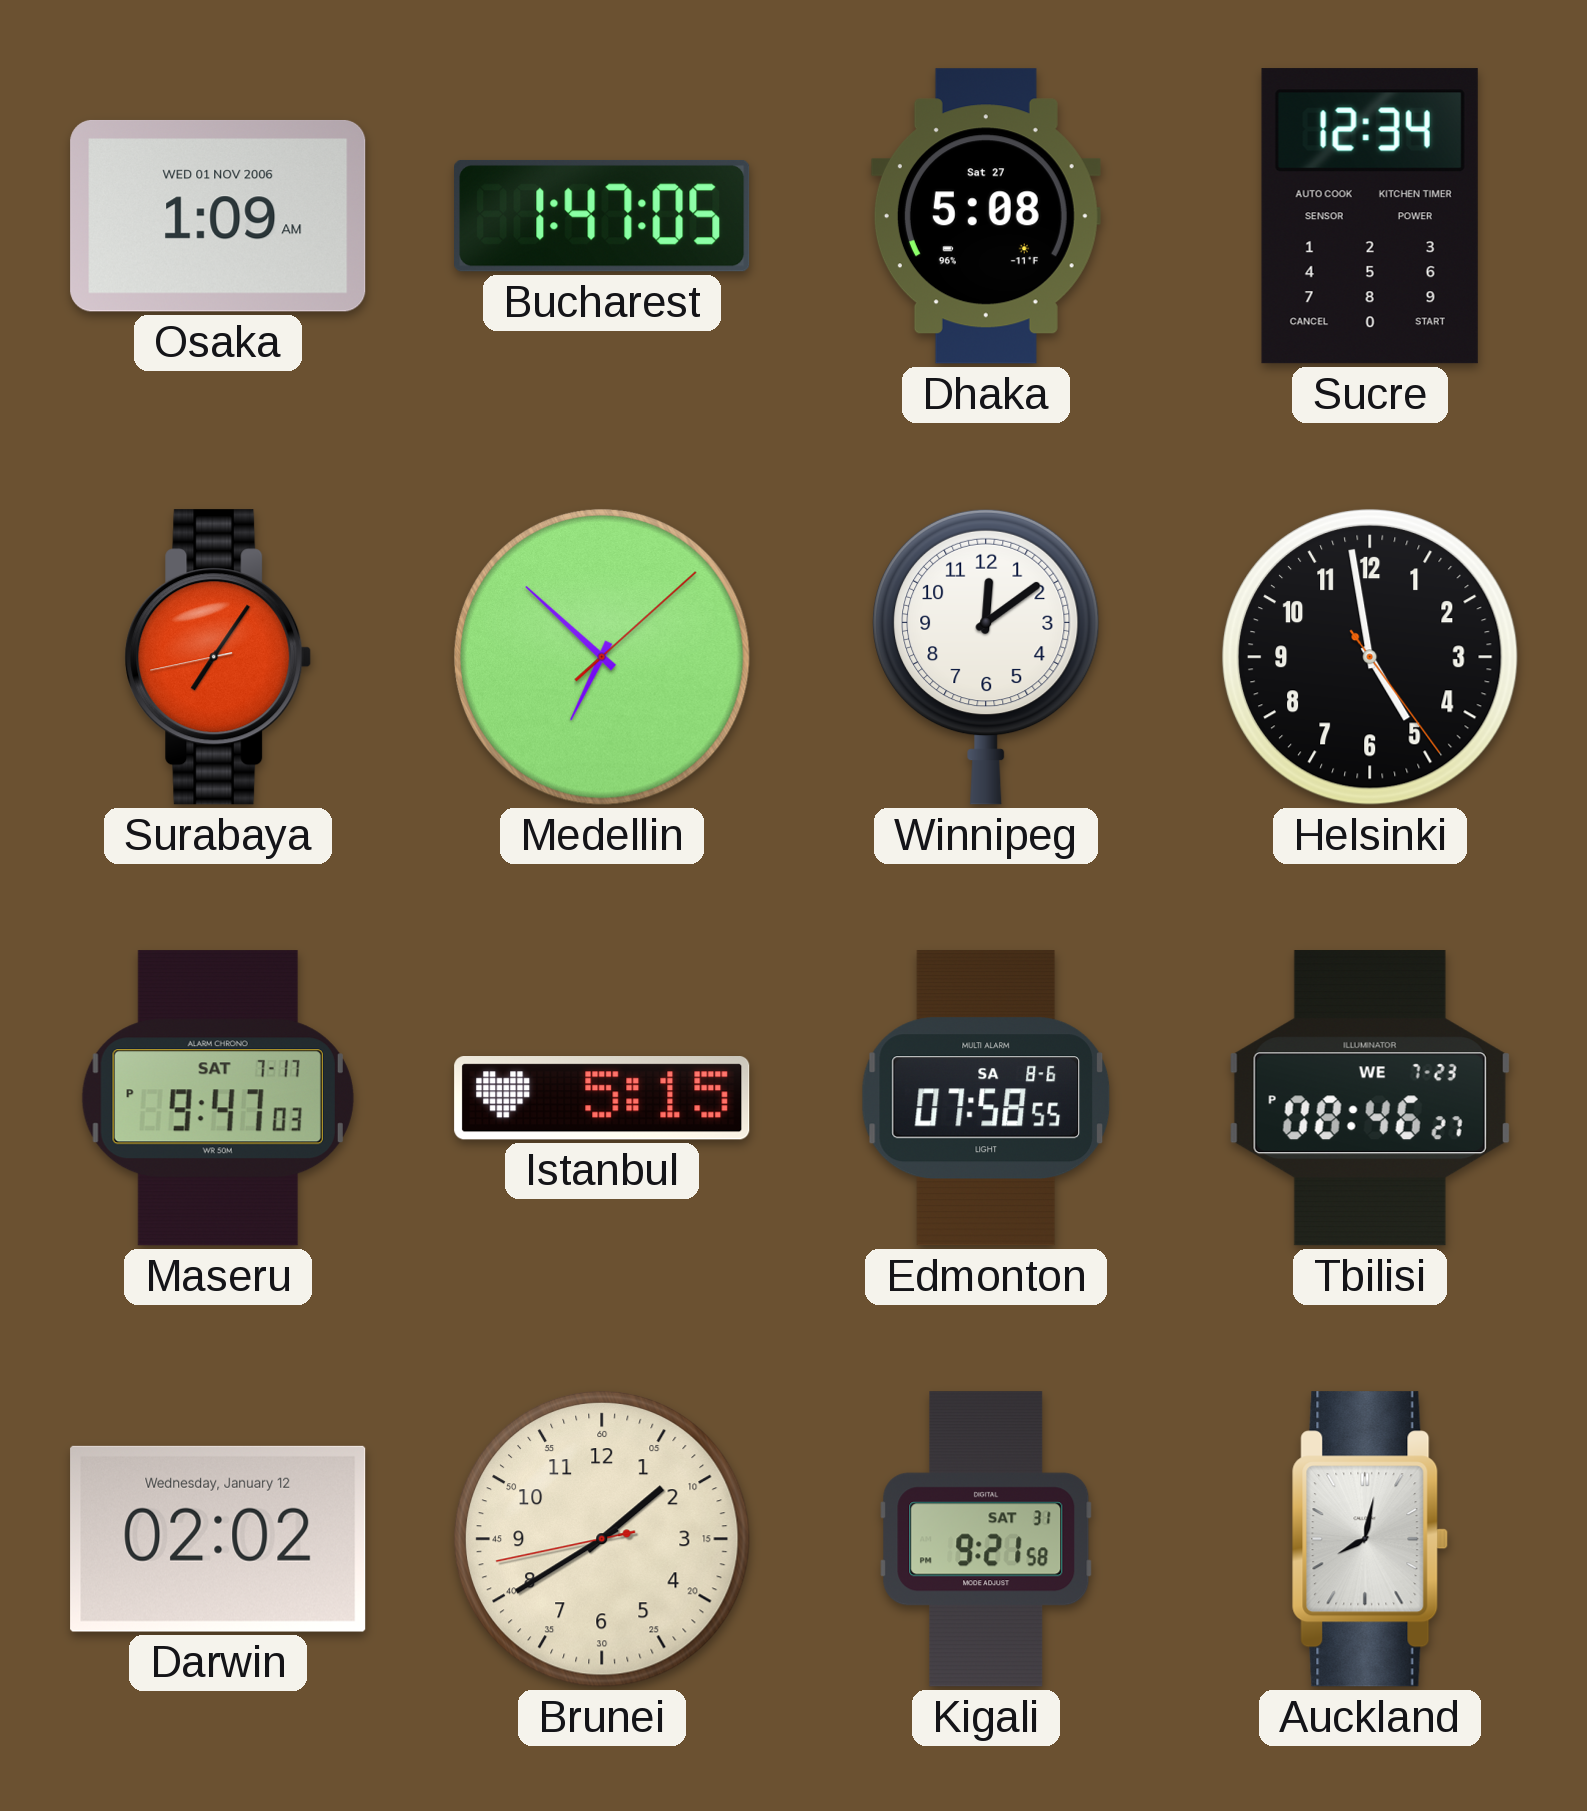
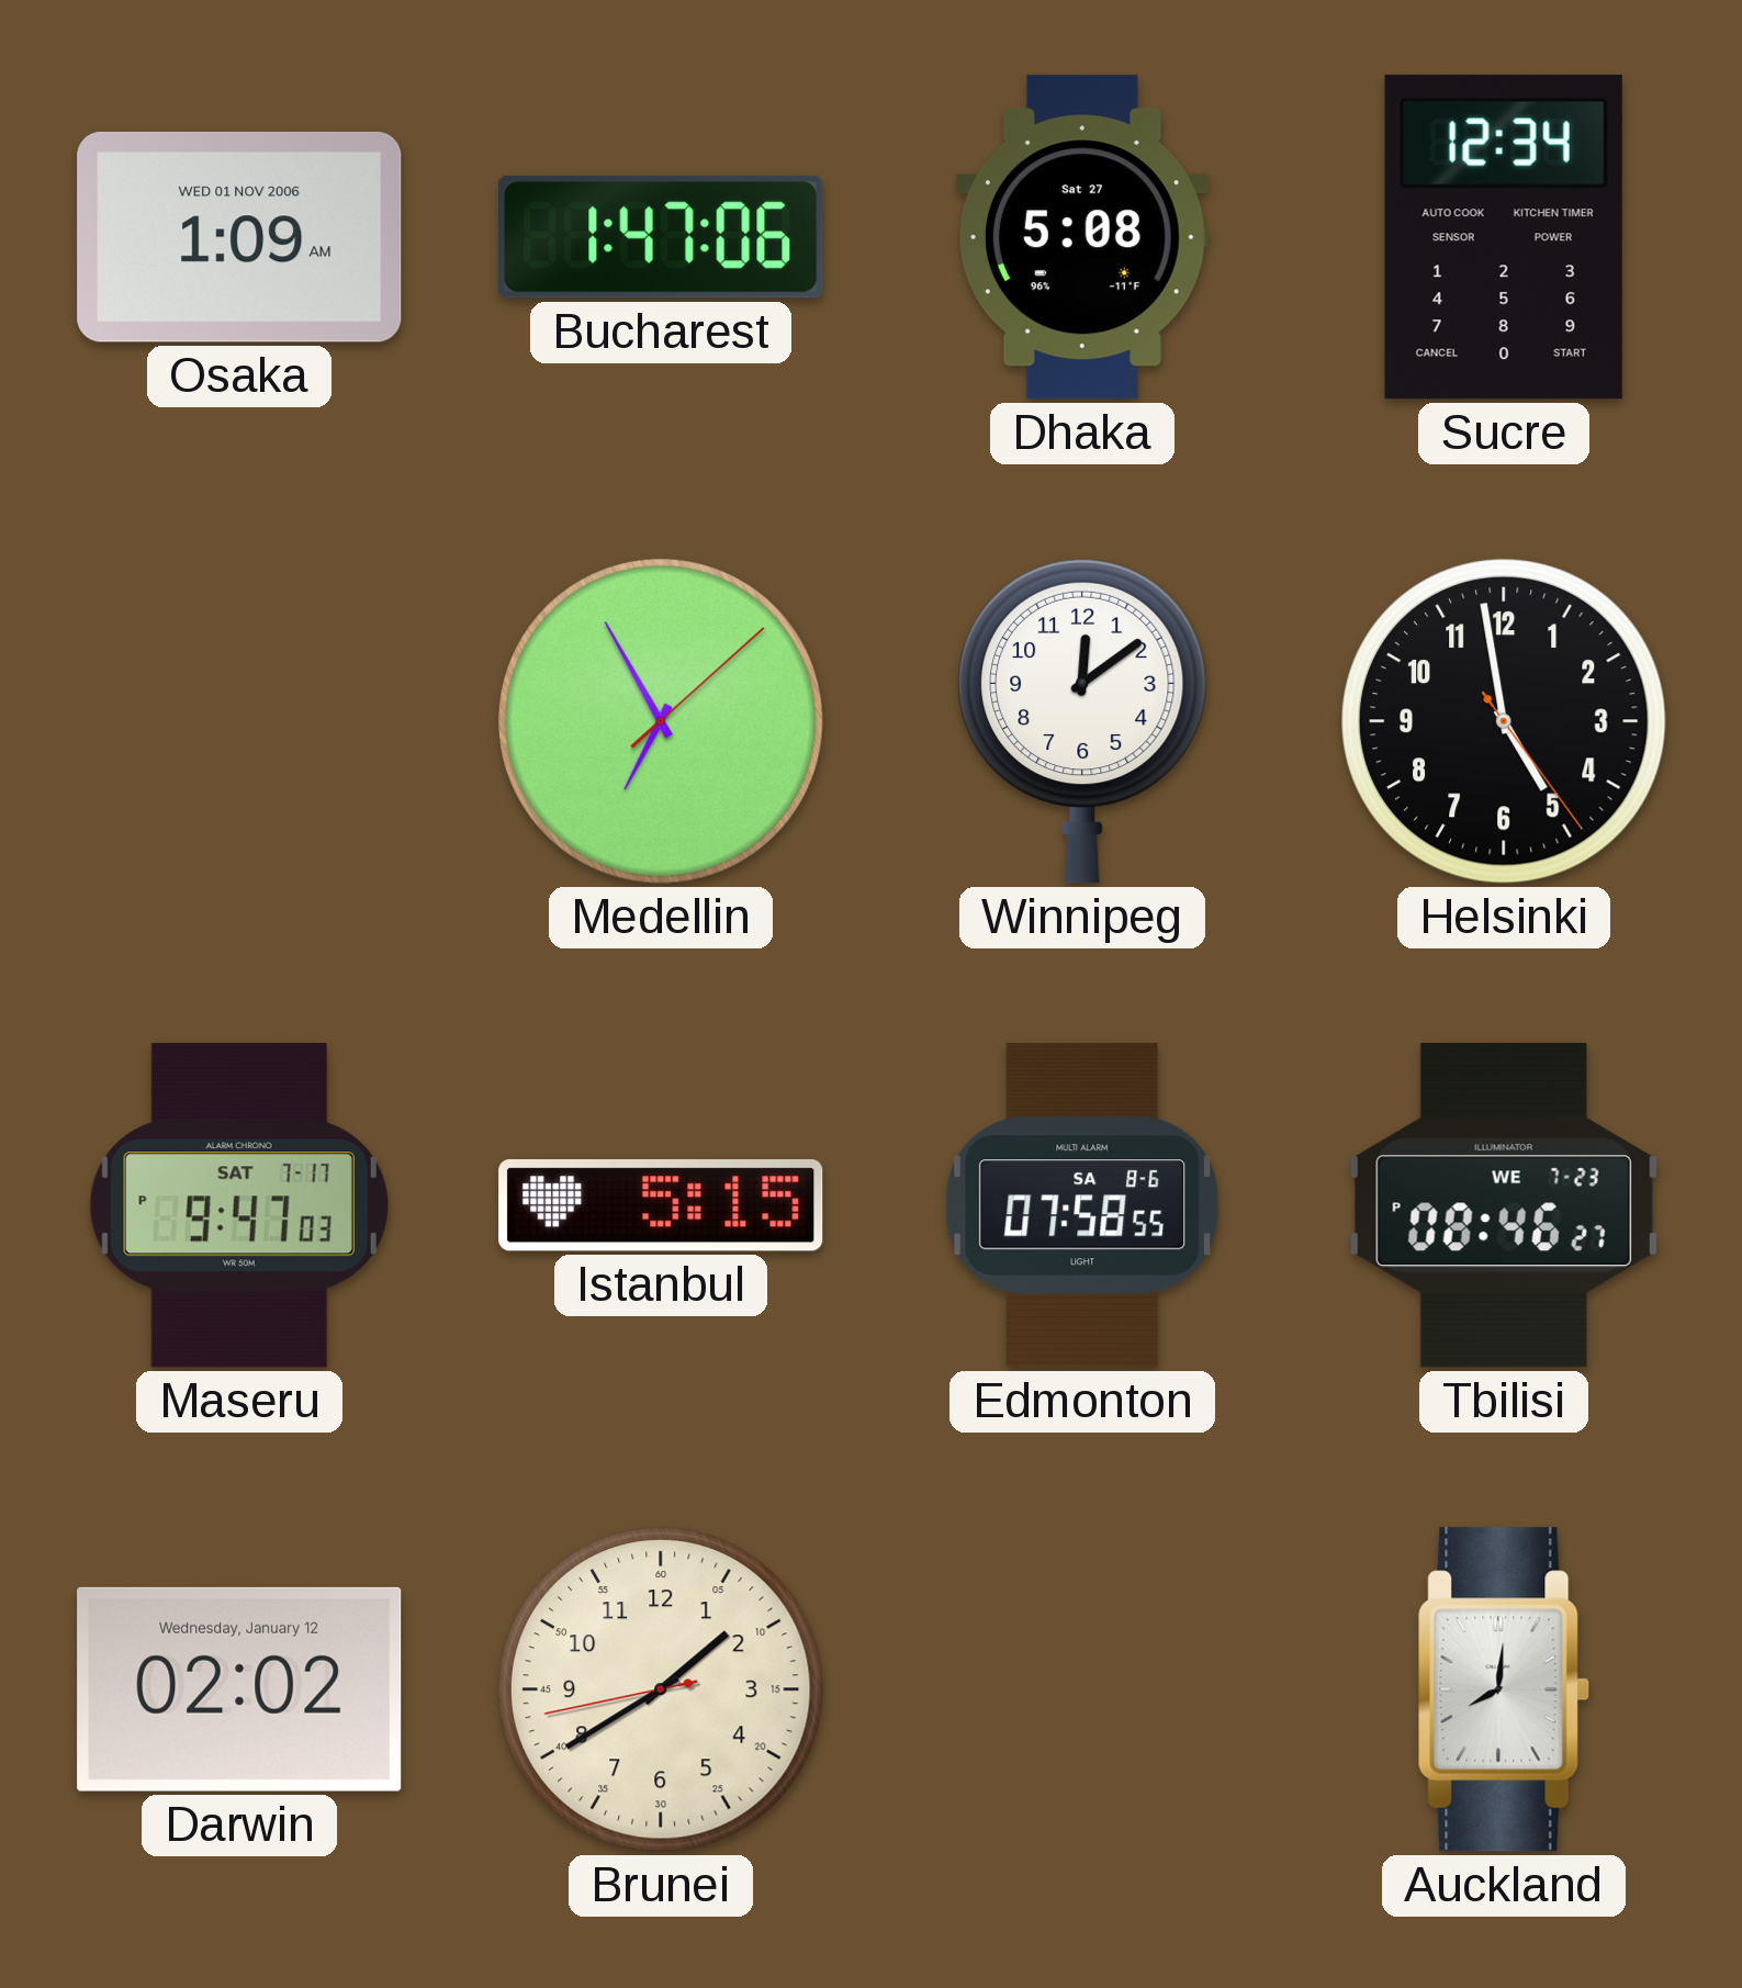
Bucharest: 1:47:05 -> 1:47:06
Surabaya: 7:05 -> none
Medellin: 6:52 -> 6:55
Kigali: 9:21 -> none
Auckland: 8:02 -> 8:01
